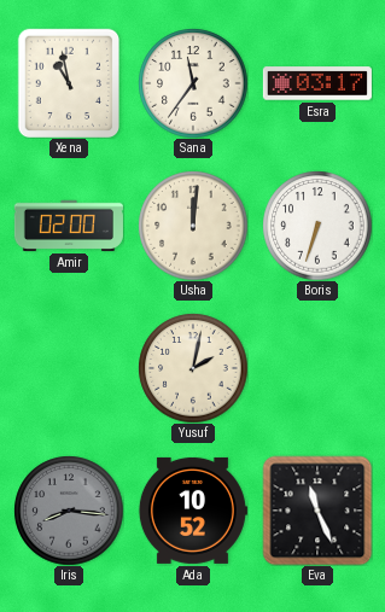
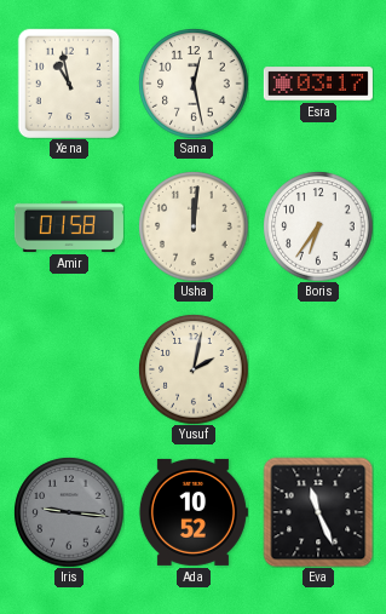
Sana: 11:36 -> 12:28
Amir: 02:00 -> 01:58
Boris: 6:33 -> 6:36
Iris: 8:16 -> 9:16
